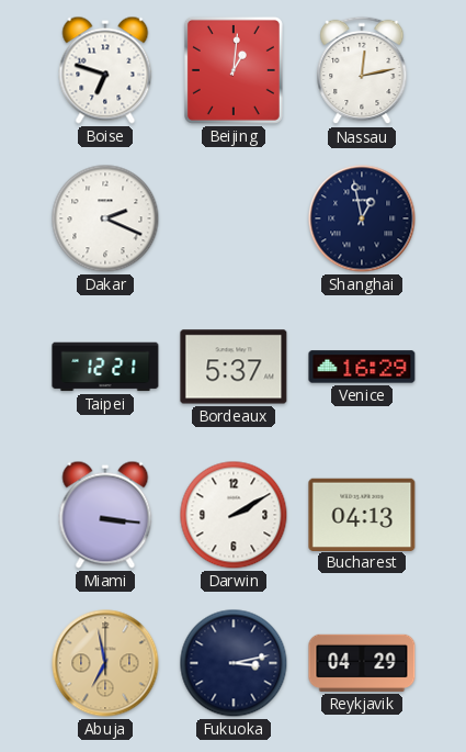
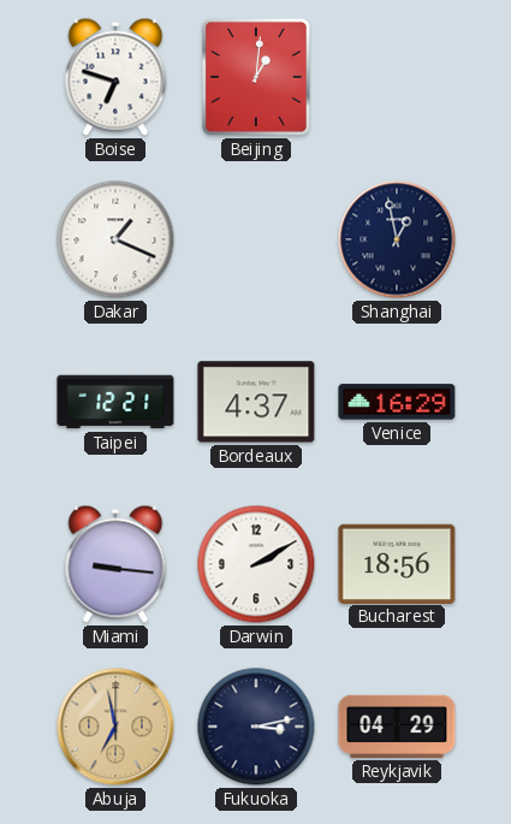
Nassau: 12:13 -> none
Dakar: 2:19 -> 1:19
Bordeaux: 5:37 -> 4:37
Miami: 3:16 -> 9:16
Bucharest: 04:13 -> 18:56
